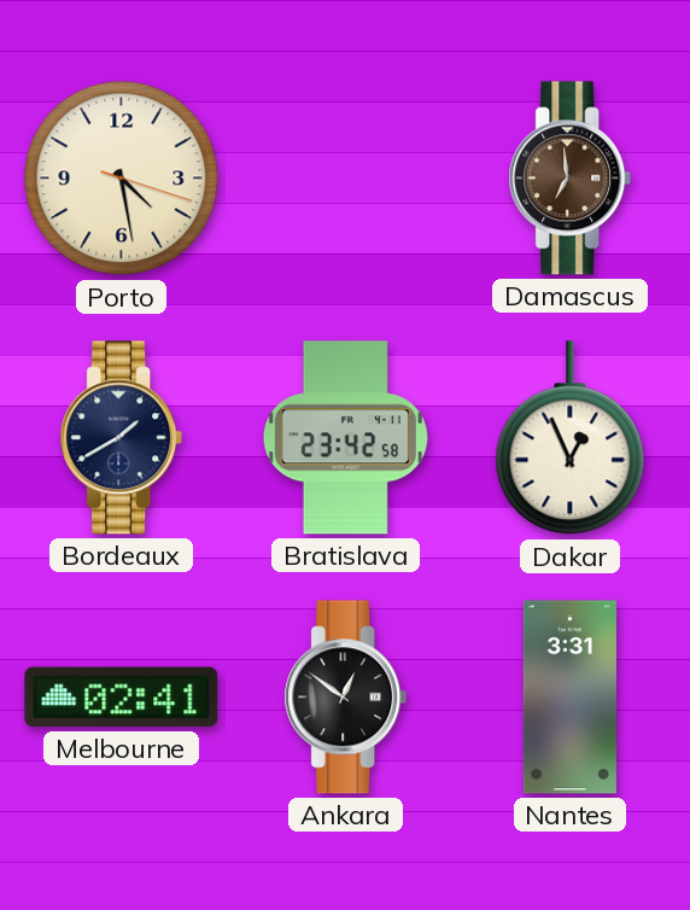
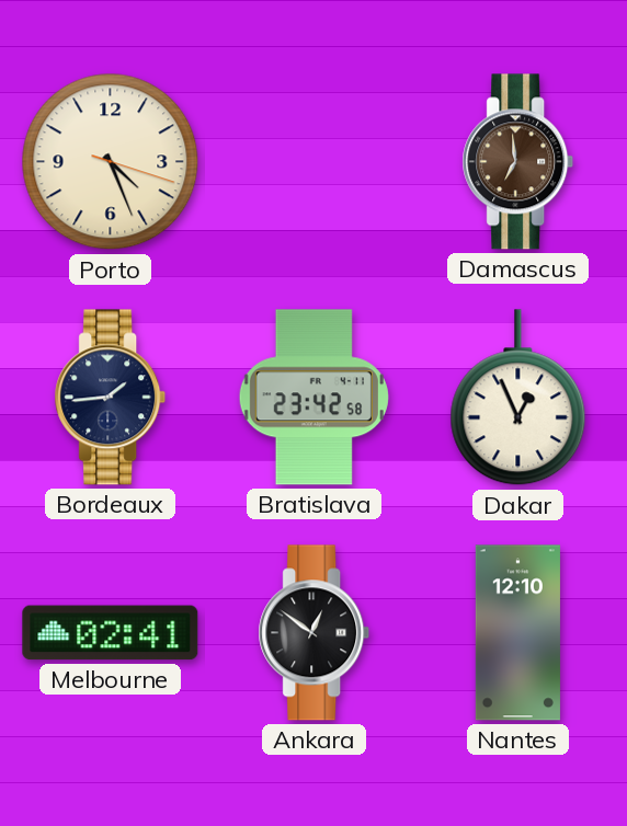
Porto: 4:28 -> 4:26
Bordeaux: 1:40 -> 1:44
Nantes: 3:31 -> 12:10
